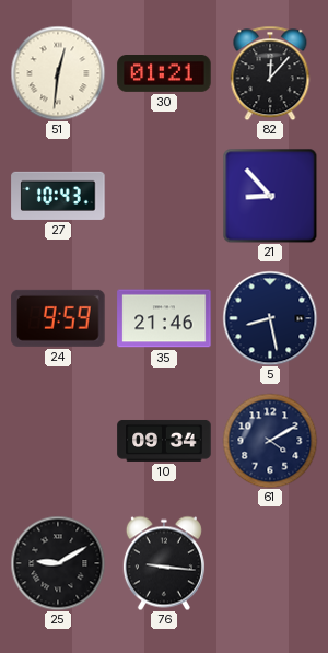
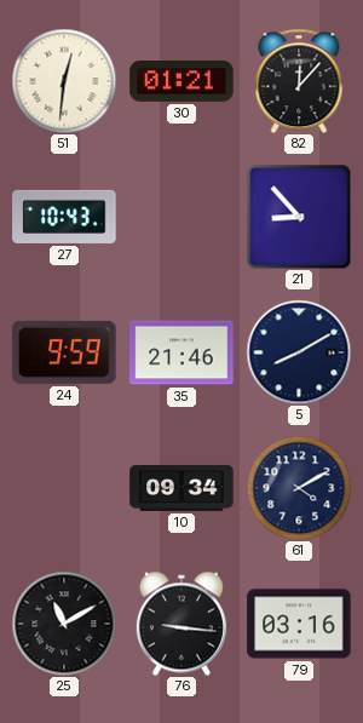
5: 8:28 -> 8:10
25: 9:10 -> 11:10
79: none -> 03:16
